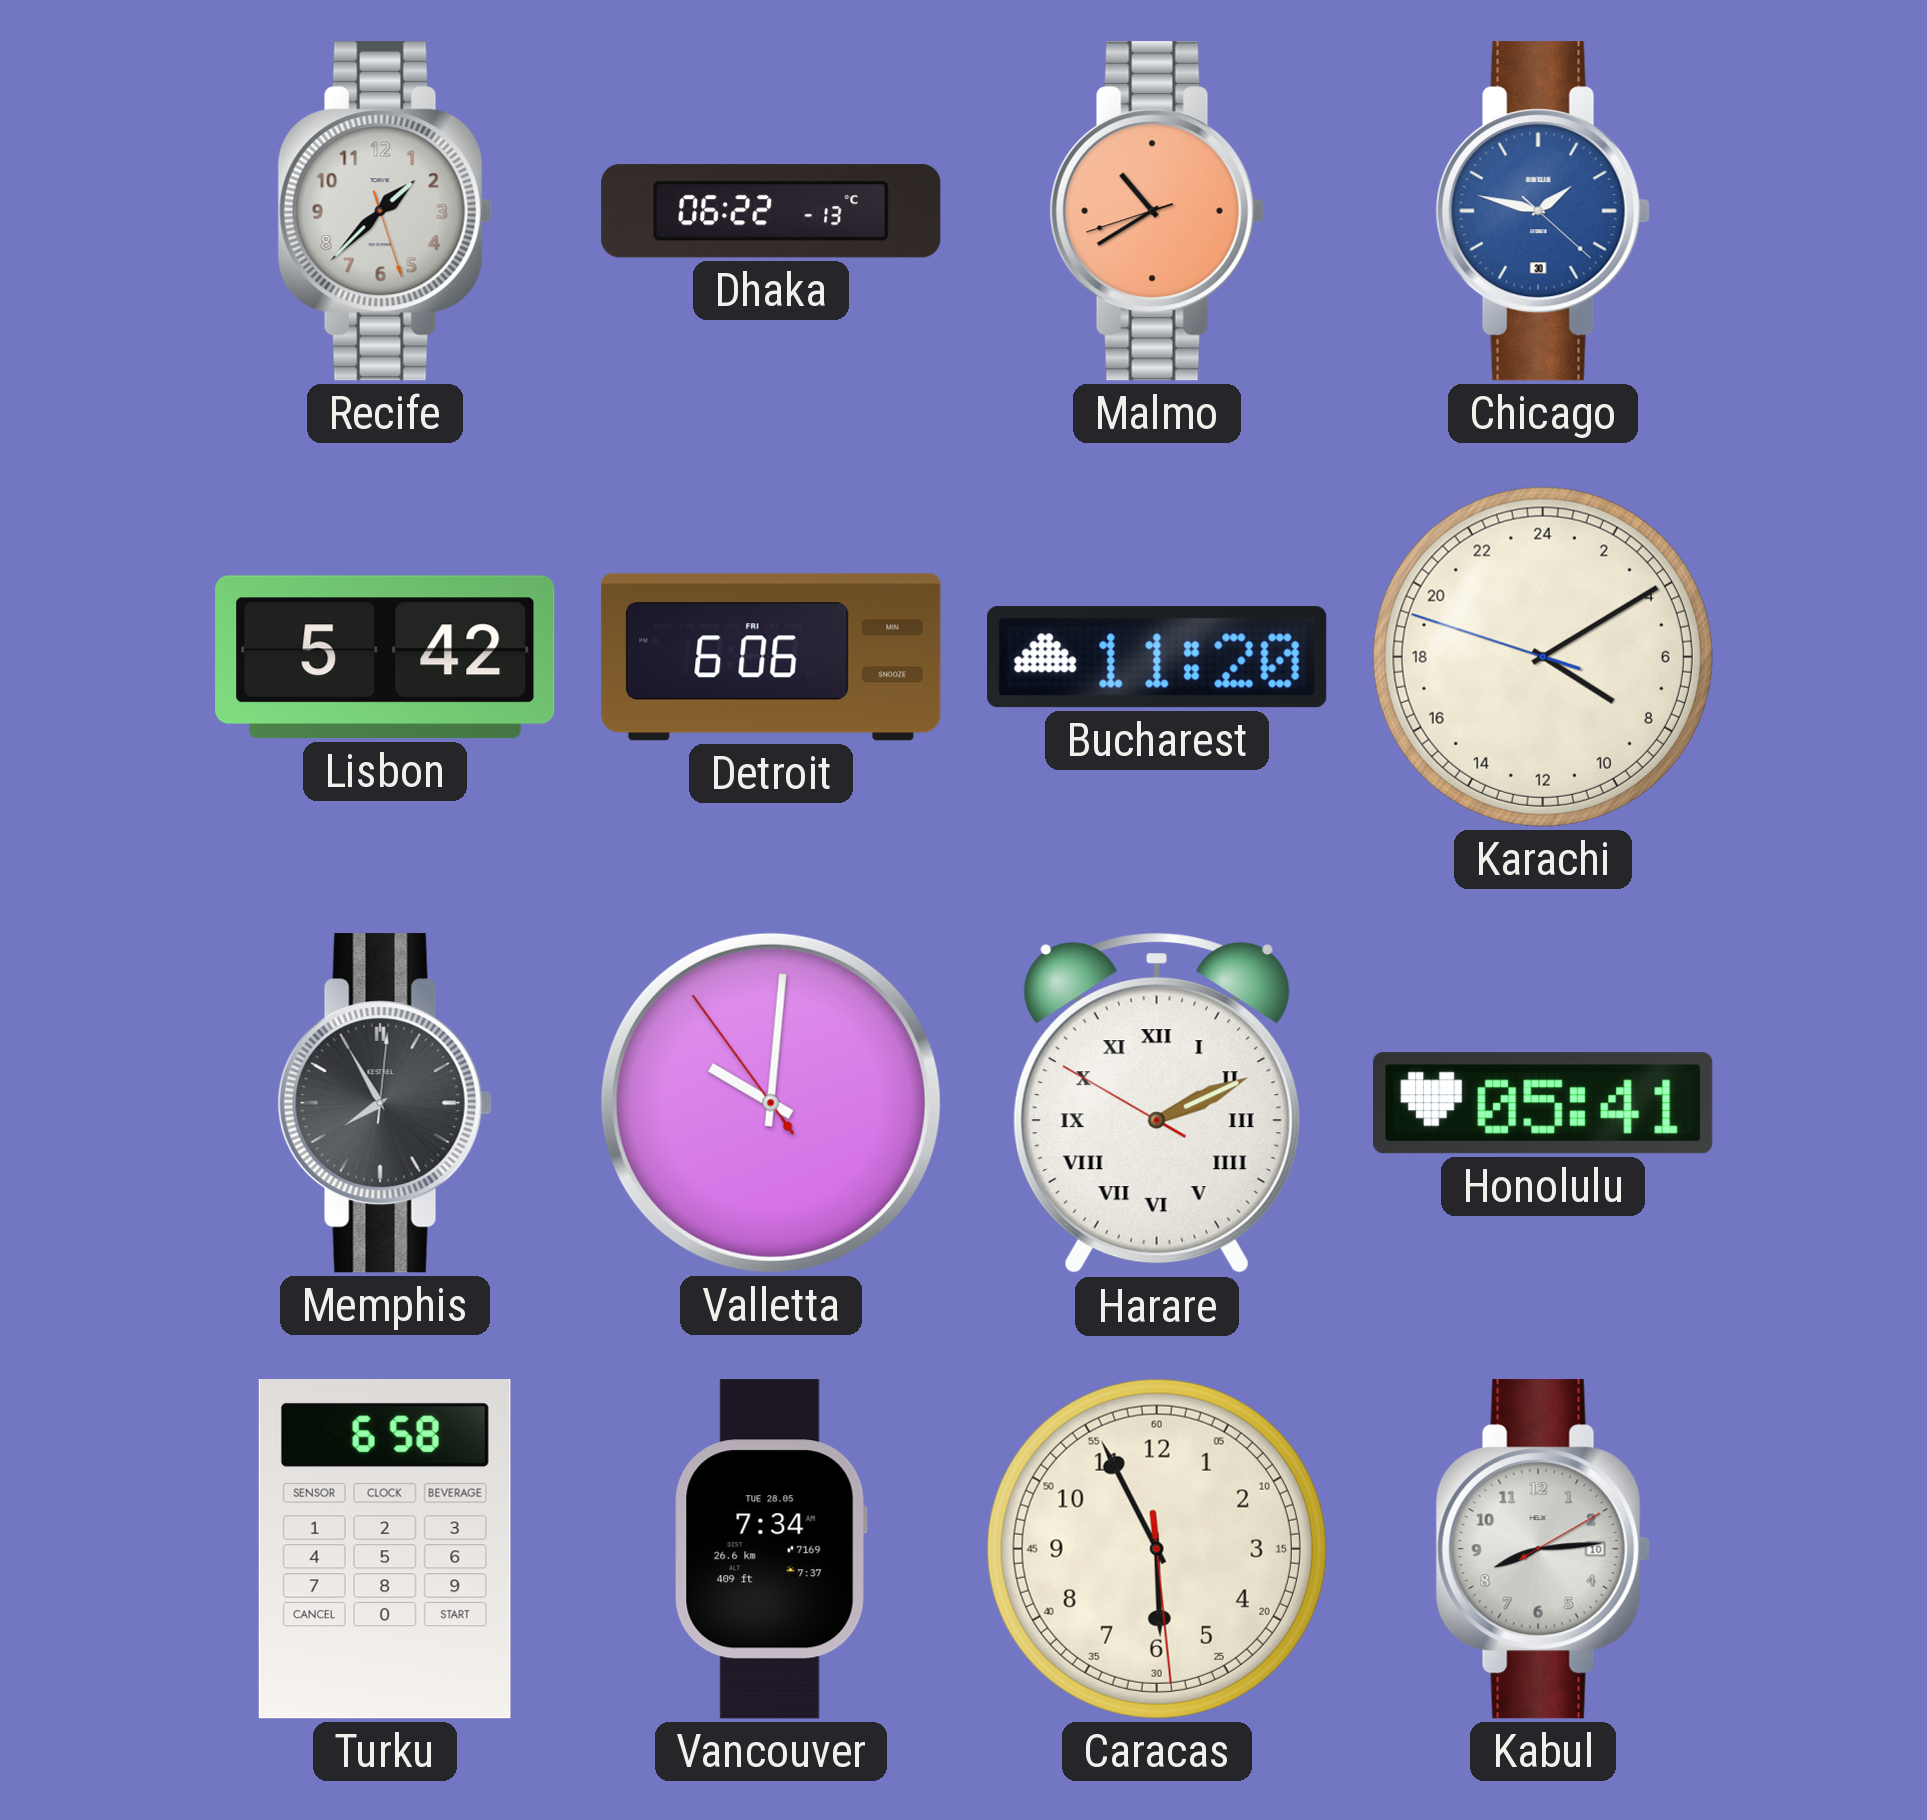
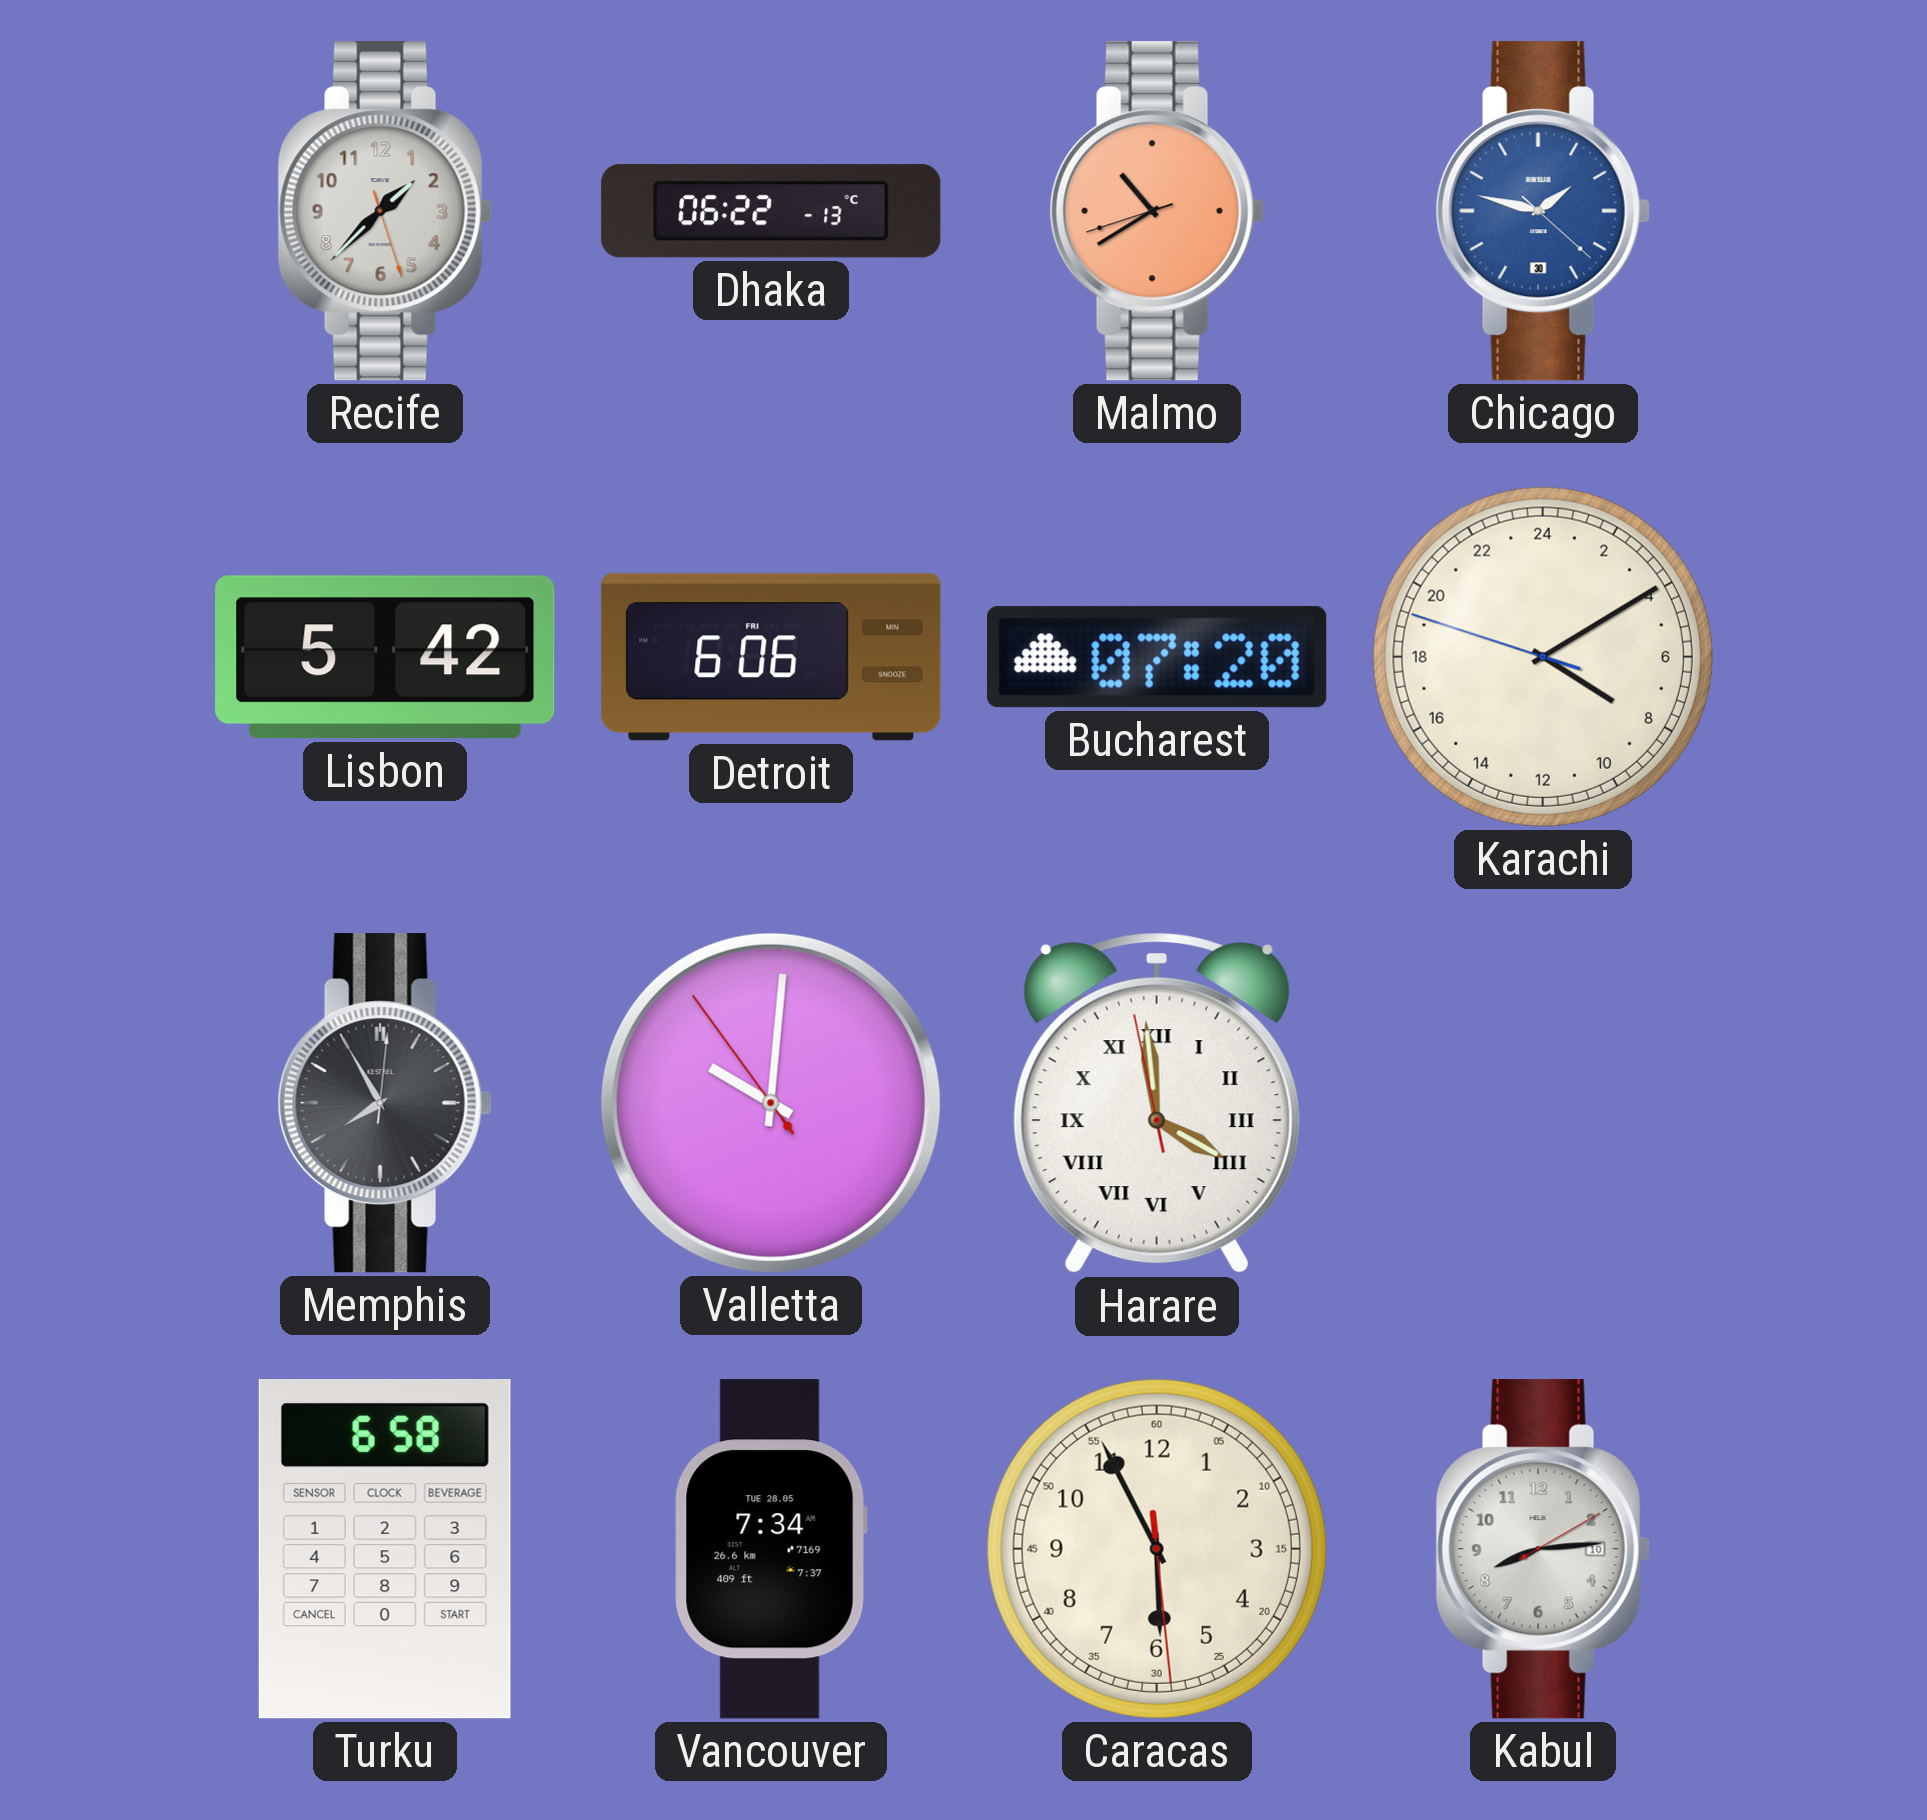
Bucharest: 11:20 -> 07:20
Harare: 2:10 -> 3:58
Honolulu: 05:41 -> none
